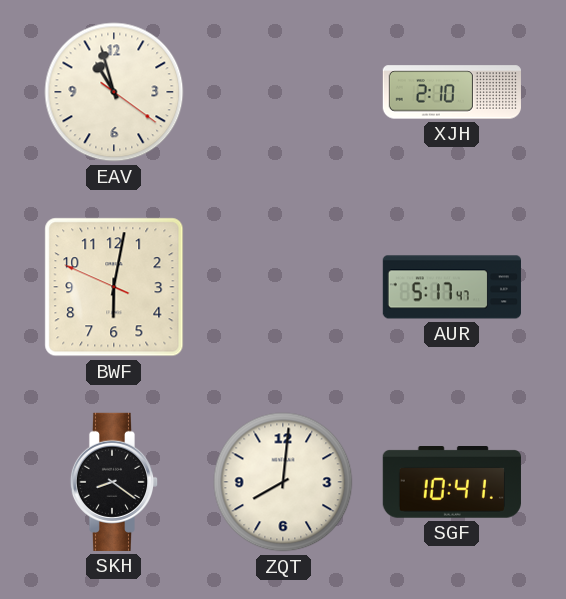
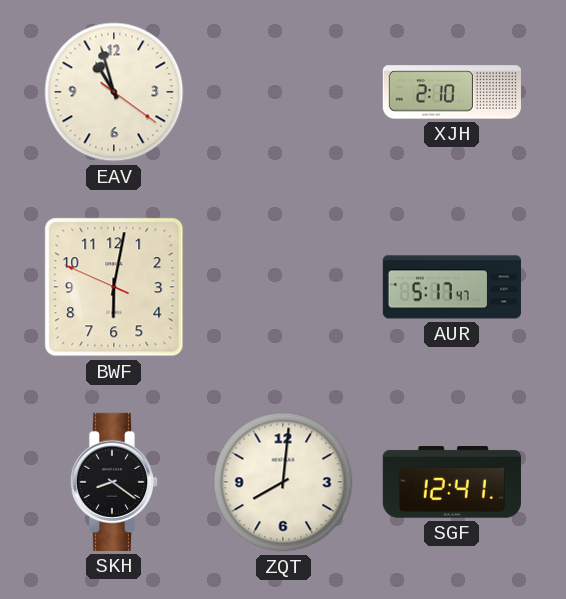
SGF: 10:41 -> 12:41
